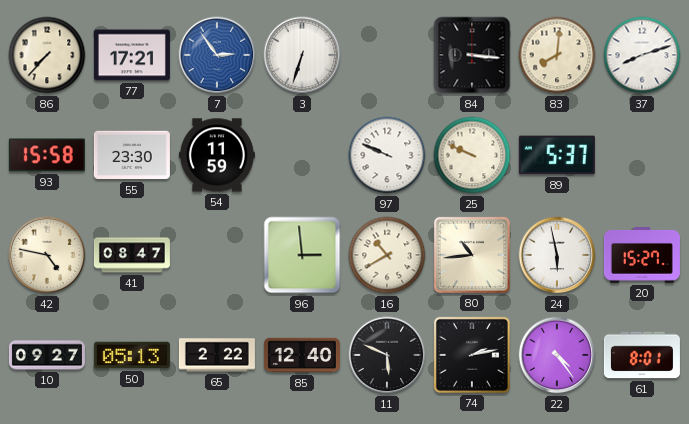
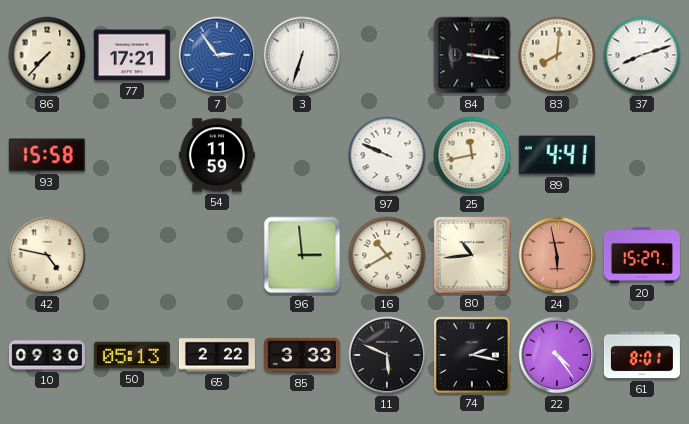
55: 23:30 -> none
25: 9:49 -> 11:43
89: 5:37 -> 4:41
41: 08:47 -> none
24 dial: white -> salmon
10: 09:27 -> 09:30
85: 12:40 -> 3:33
74: 2:13 -> 2:17
